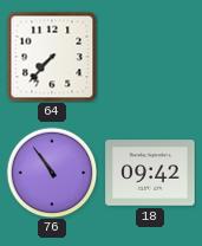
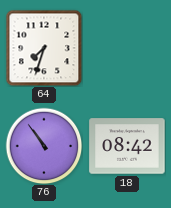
64: 7:37 -> 7:33
18: 09:42 -> 08:42
